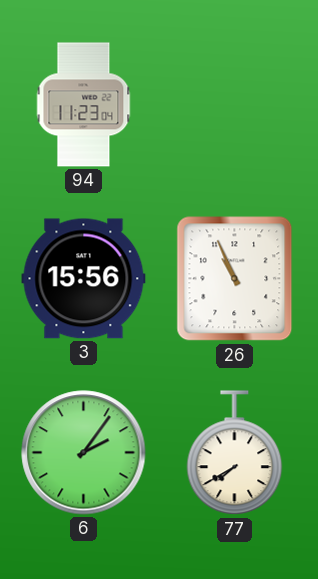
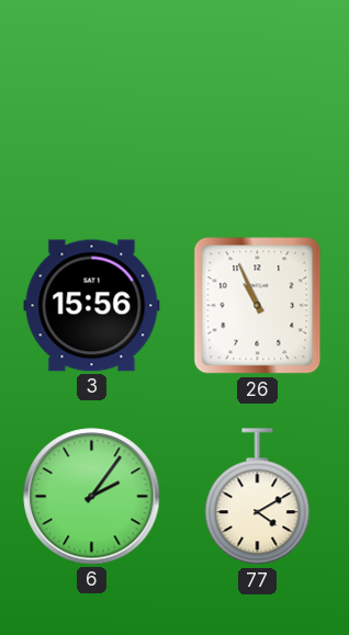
94: 11:23 -> none
77: 7:40 -> 4:10
